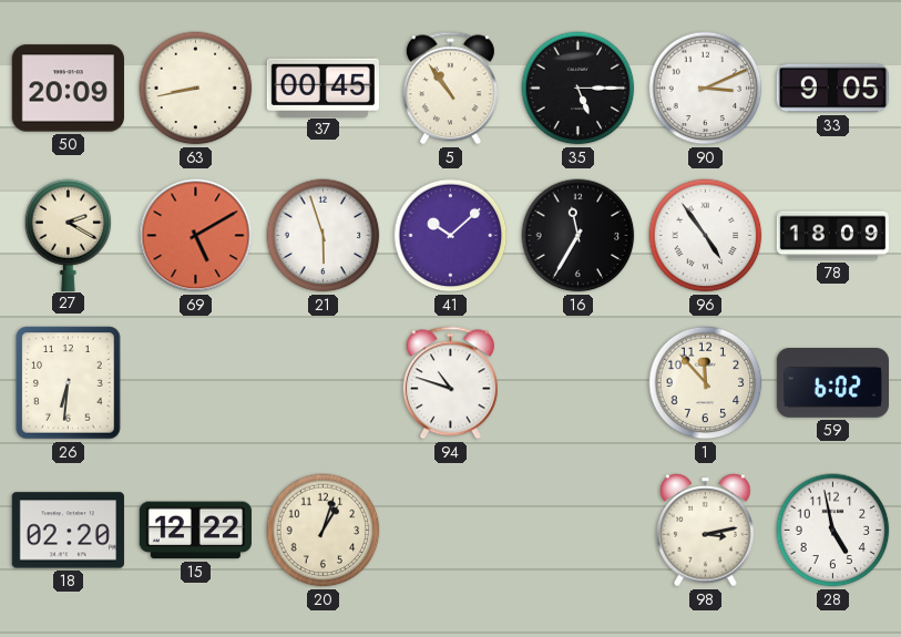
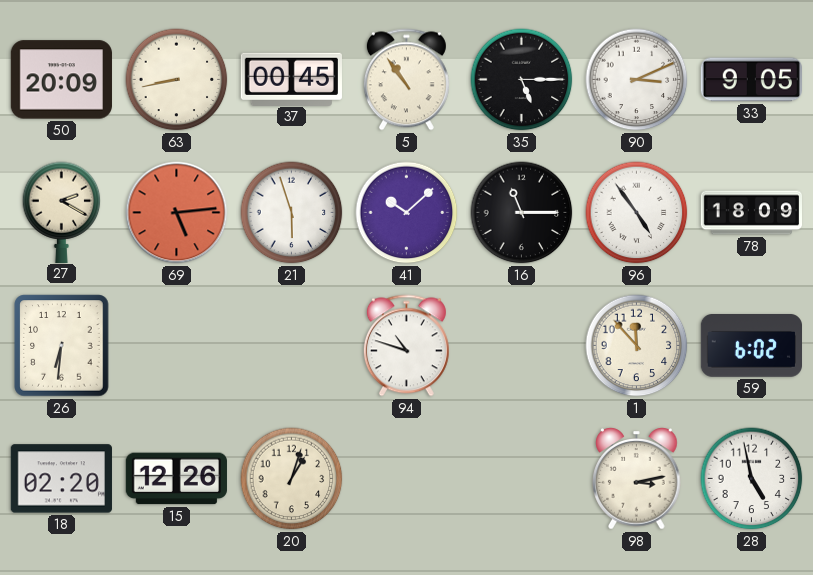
69: 5:10 -> 5:14
16: 11:35 -> 11:15
15: 12:22 -> 12:26
